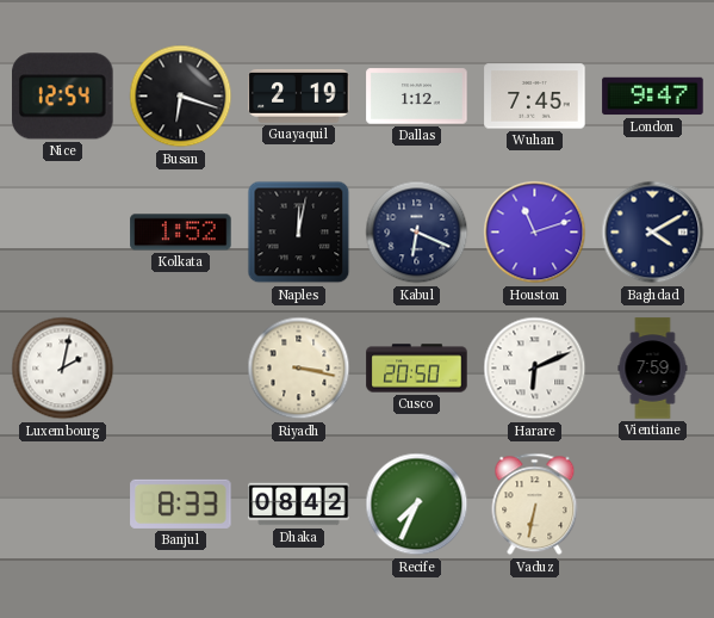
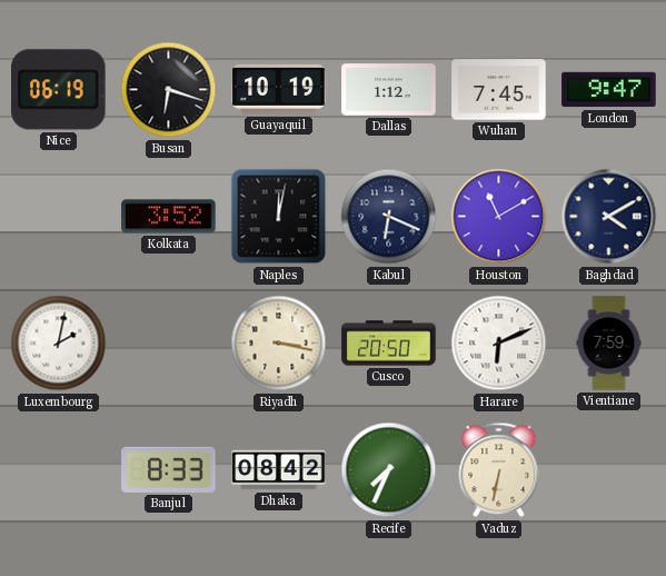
Nice: 12:54 -> 06:19
Guayaquil: 2:19 -> 10:19
Kolkata: 1:52 -> 3:52
Houston: 11:12 -> 11:10
